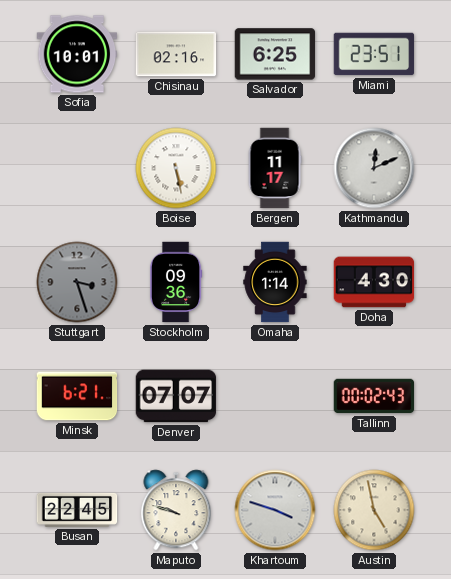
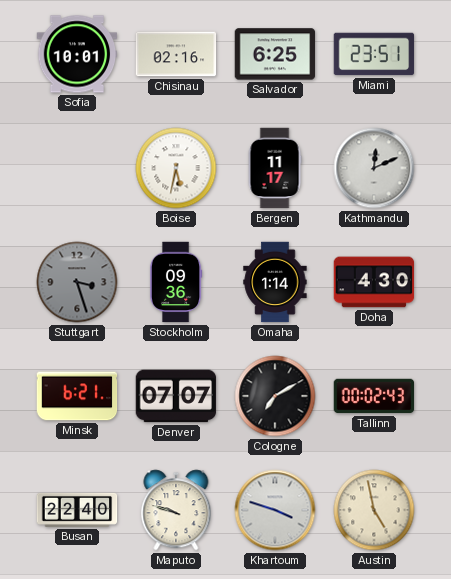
Boise: 5:28 -> 5:32
Cologne: none -> 7:10
Busan: 22:45 -> 22:40
